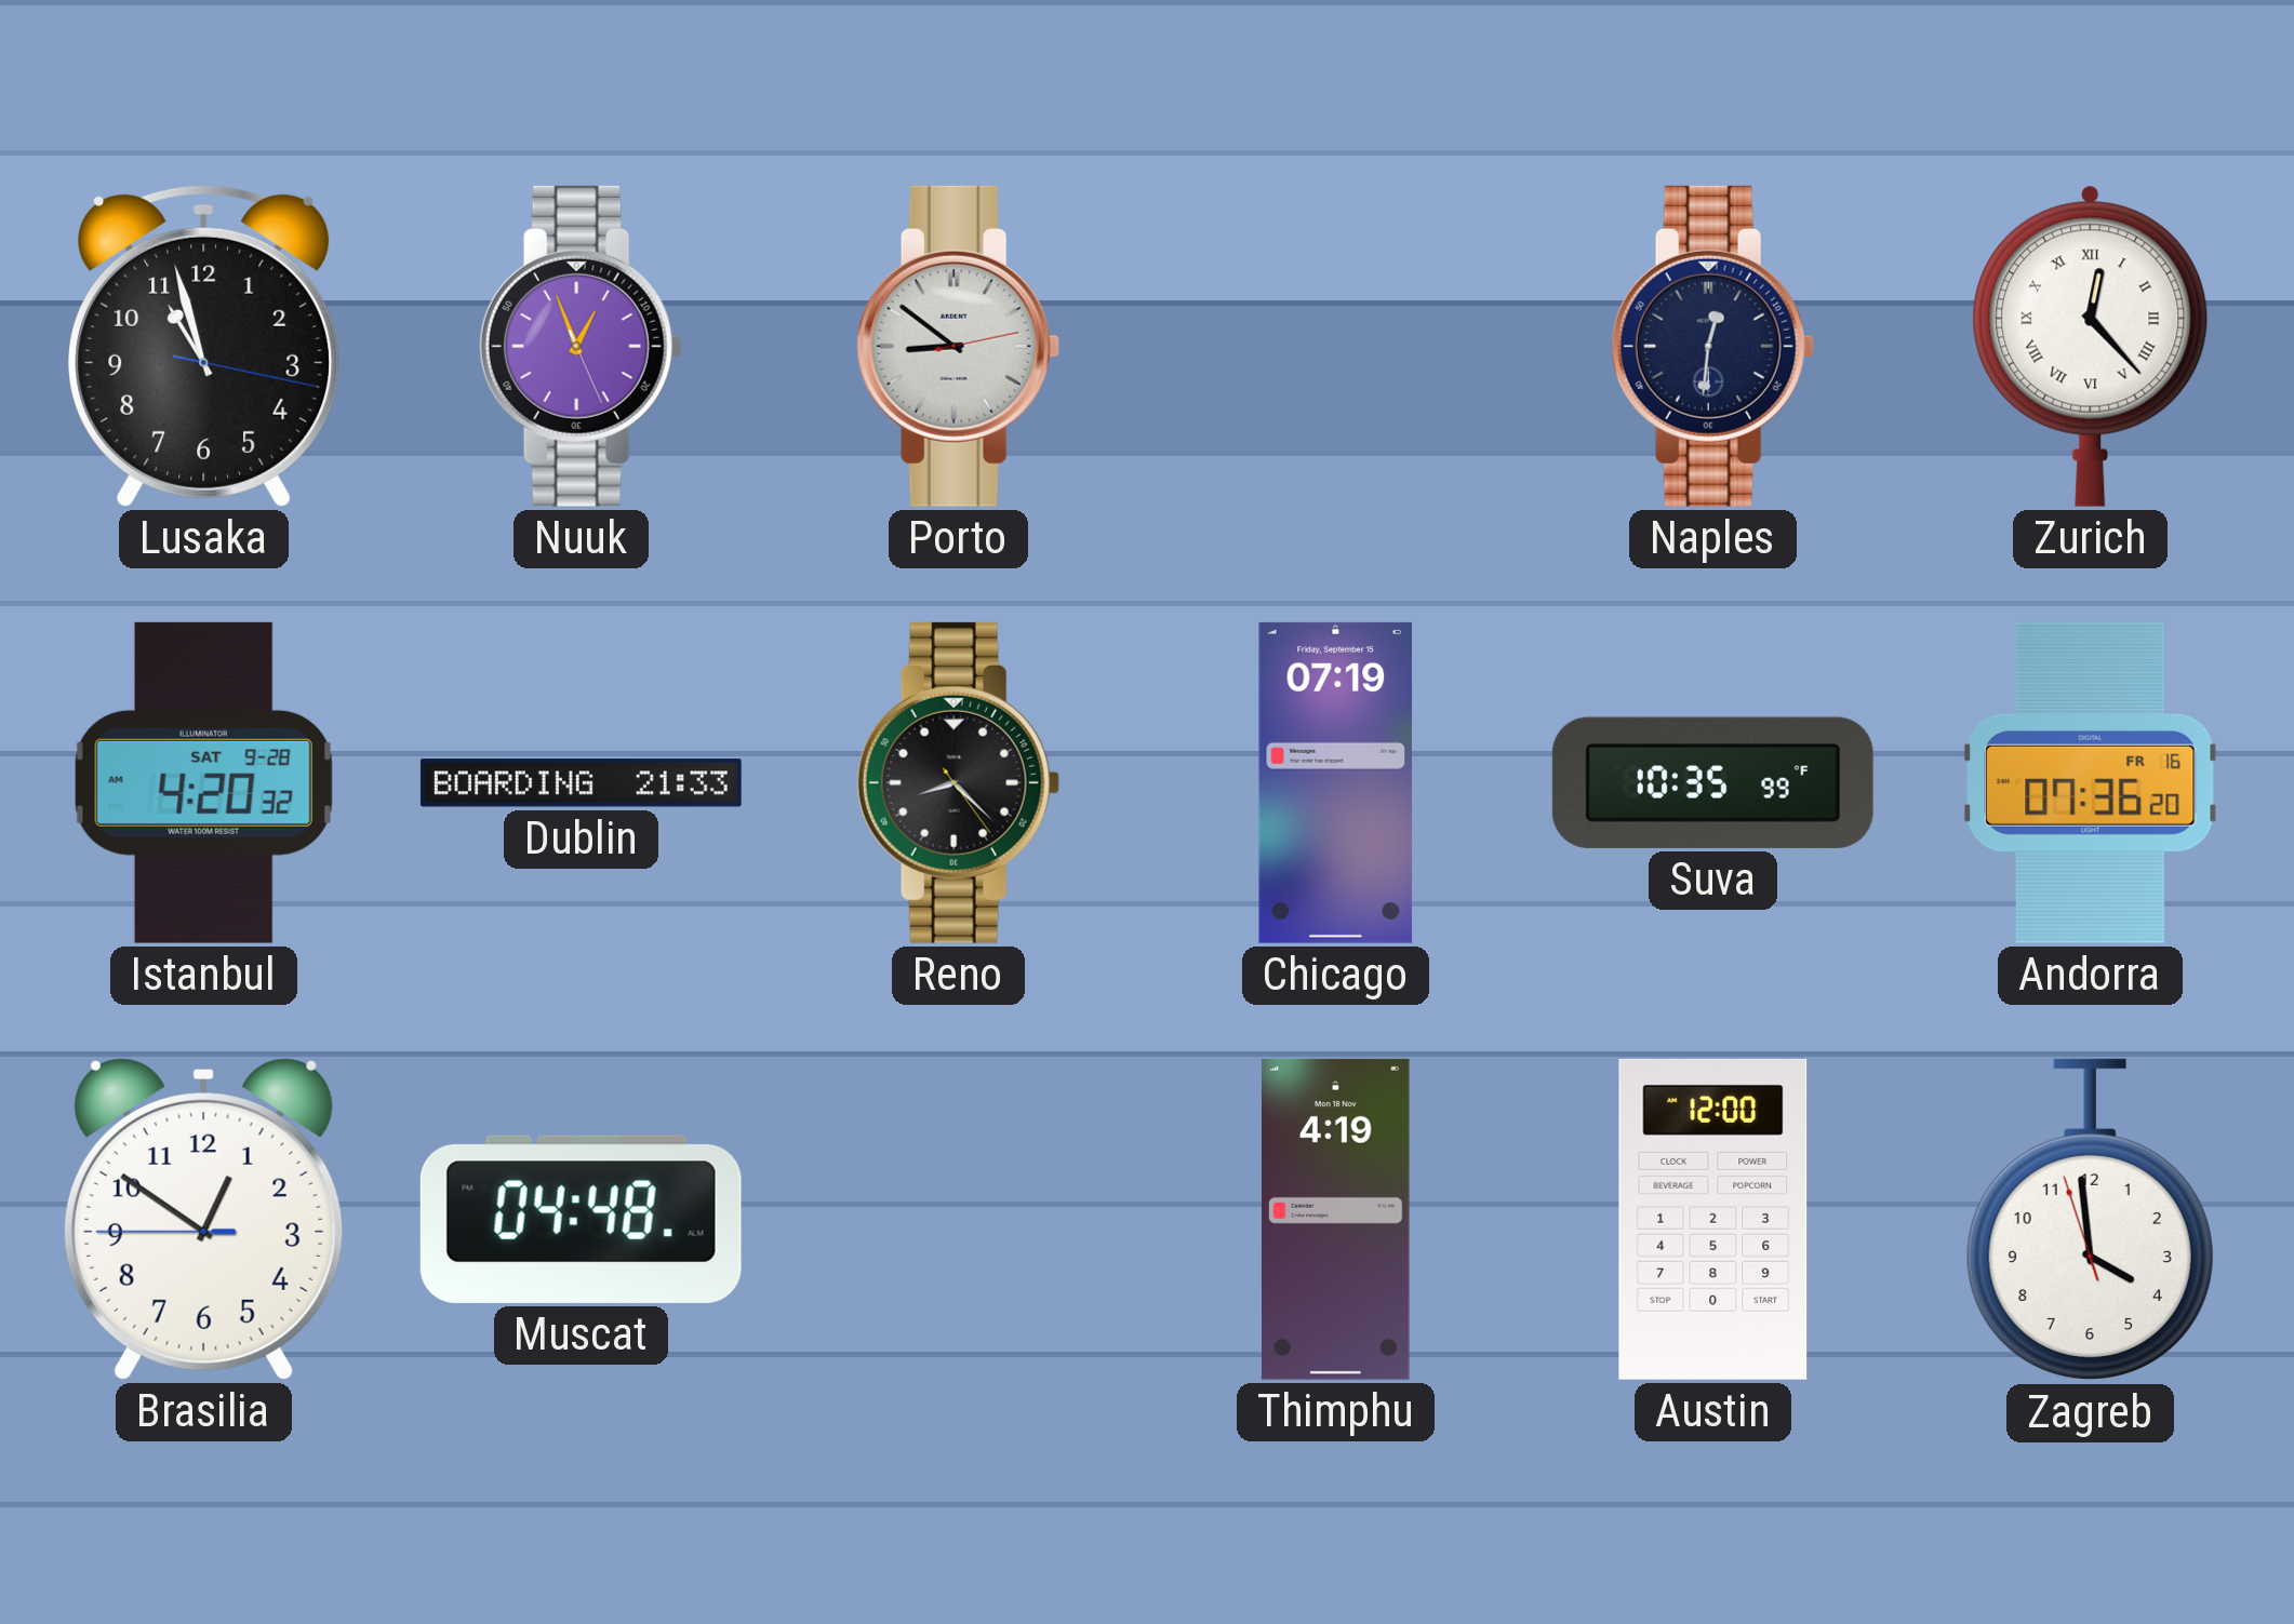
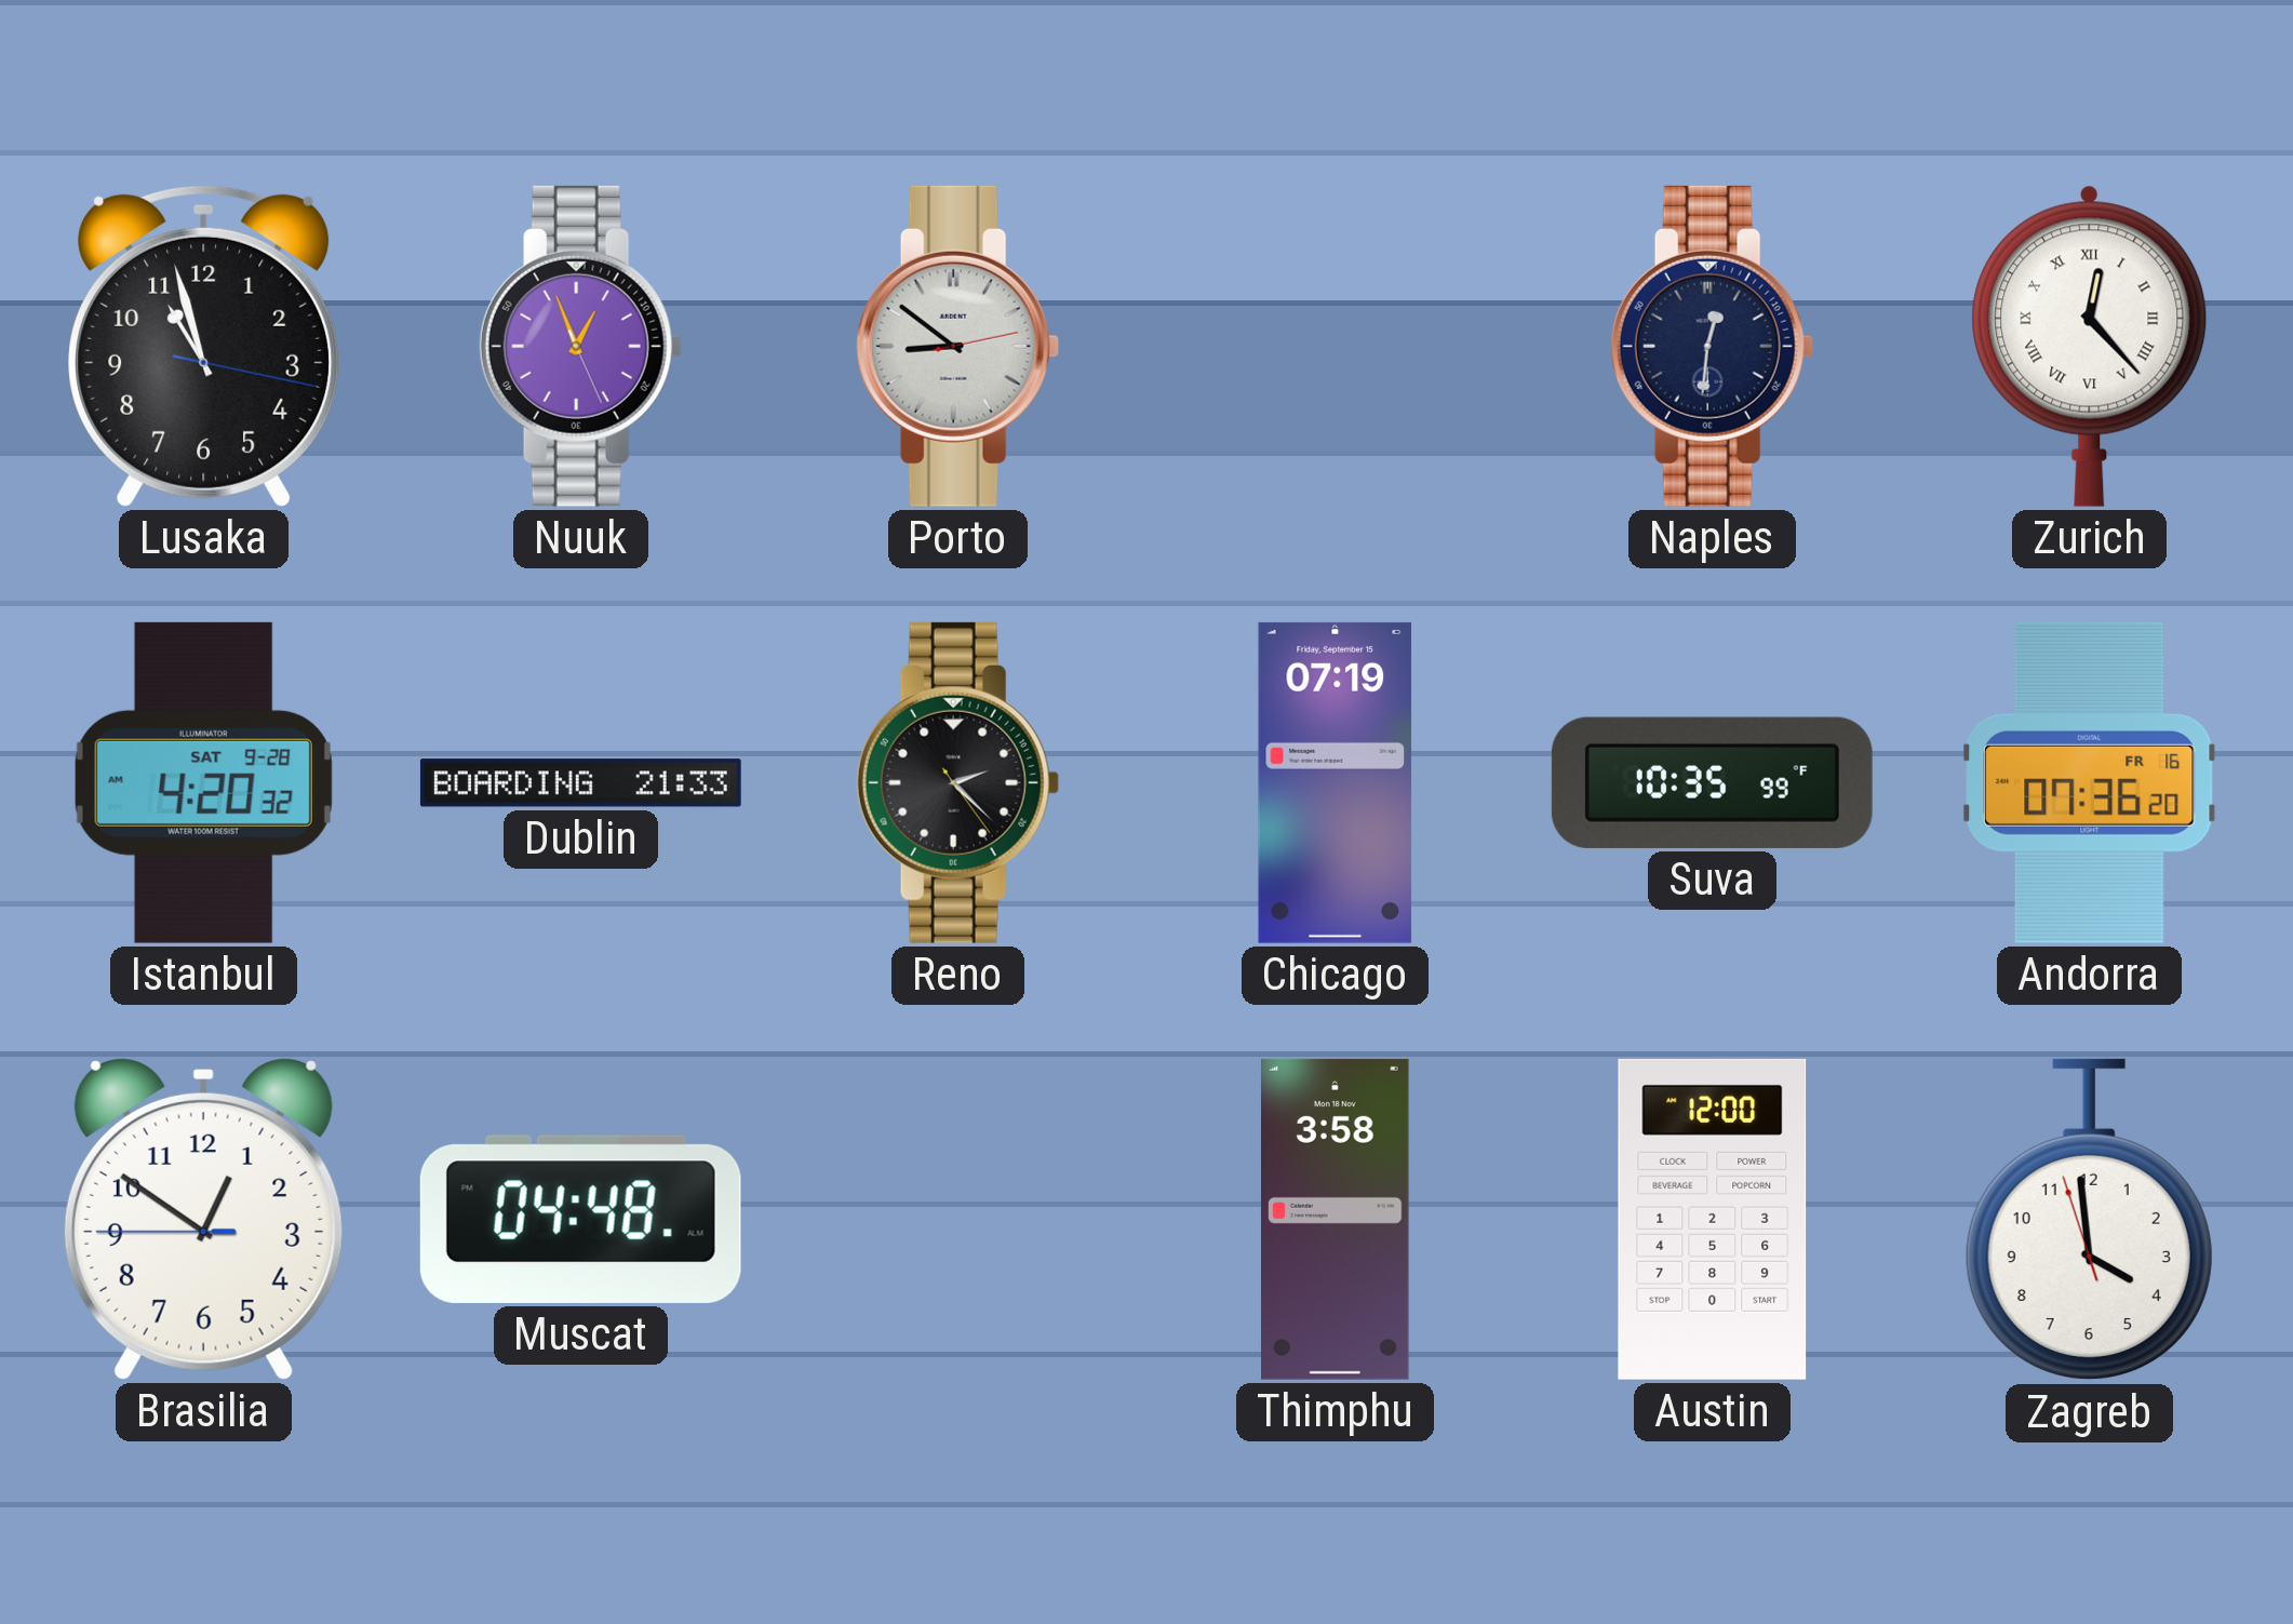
Reno: 8:22 -> 2:22
Thimphu: 4:19 -> 3:58
